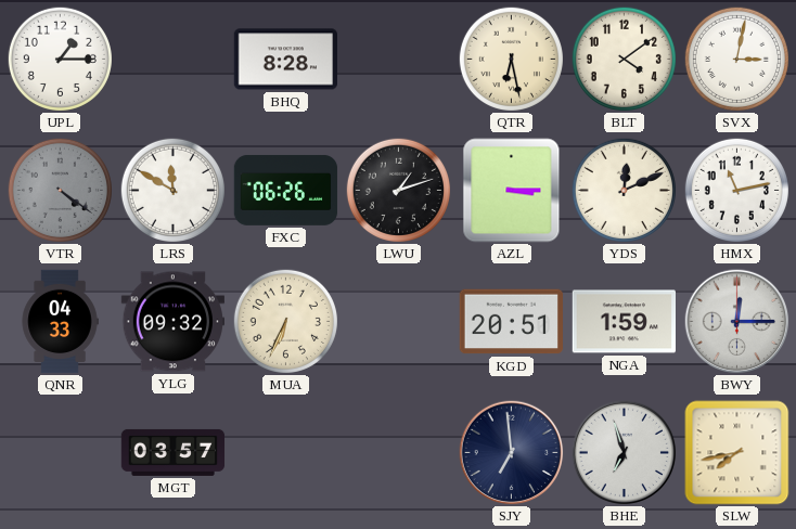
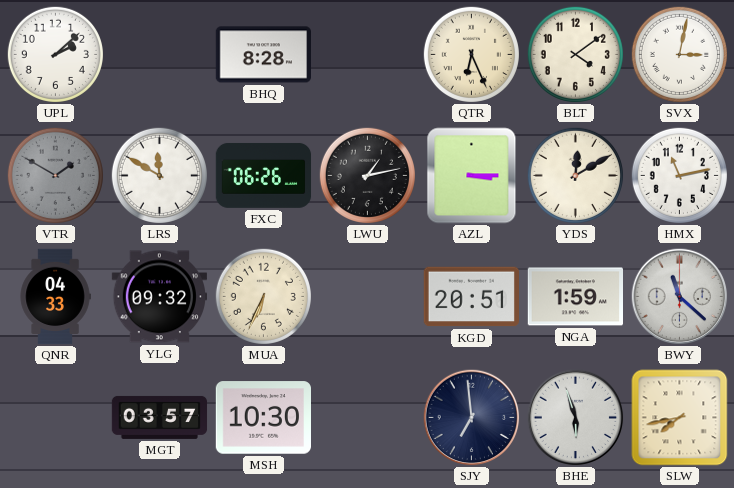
UPL: 1:15 -> 2:08
QTR: 6:28 -> 6:26
VTR: 4:21 -> 1:50
LWU: 1:12 -> 1:13
YDS: 12:11 -> 12:10
BWY: 12:15 -> 11:22
MSH: none -> 10:30
BHE: 6:57 -> 5:57
